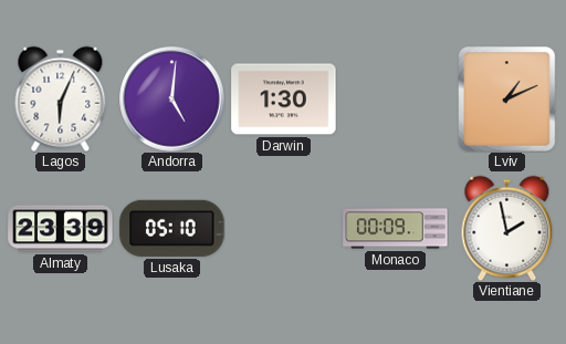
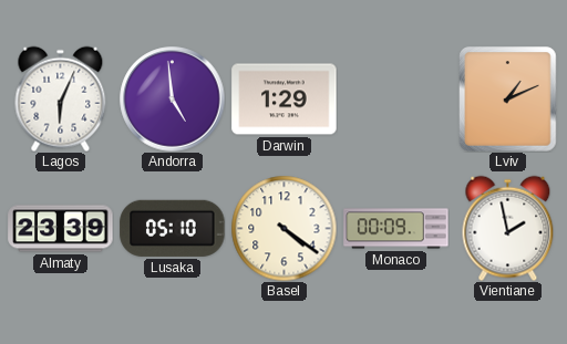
Andorra: 5:01 -> 4:59
Darwin: 1:30 -> 1:29
Basel: none -> 4:21
